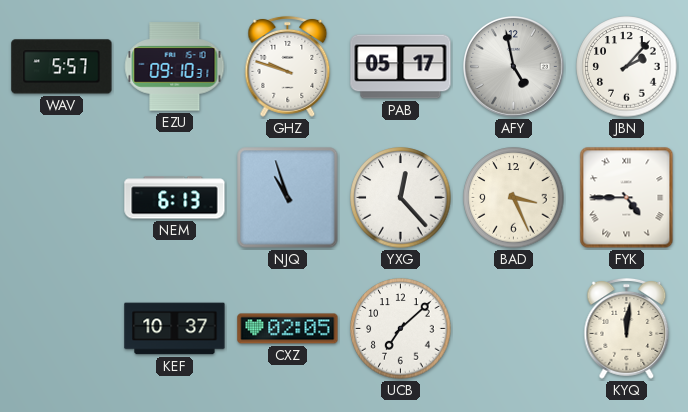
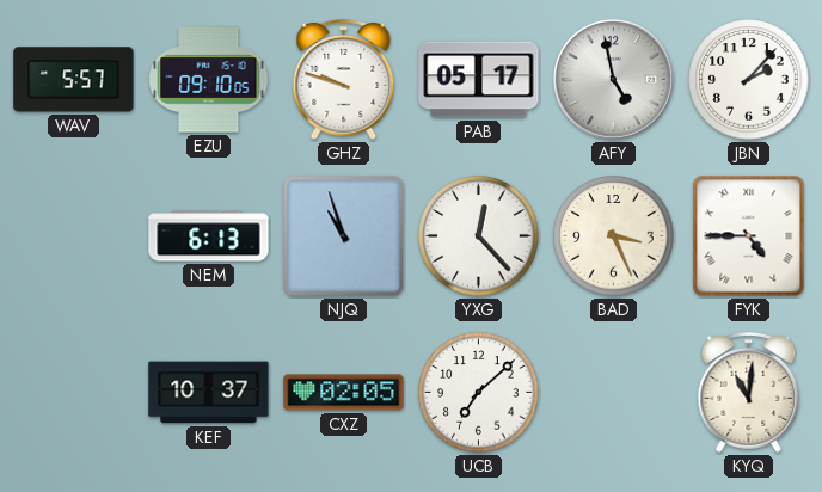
EZU: 09:10:31 -> 09:10:05
KYQ: 12:01 -> 11:01
